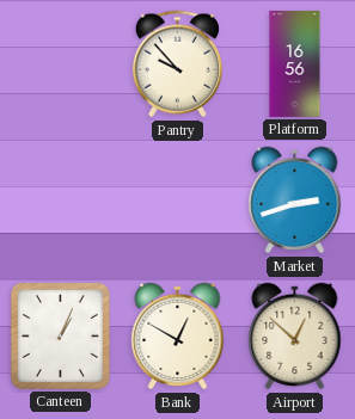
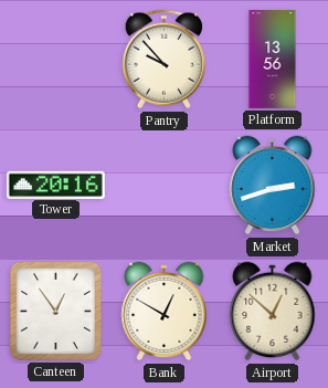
Platform: 16:56 -> 13:56
Tower: none -> 20:16
Canteen: 1:04 -> 12:54
